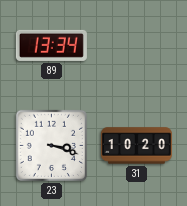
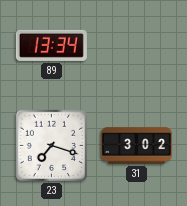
23: 3:18 -> 7:18
31: 10:20 -> 3:02
